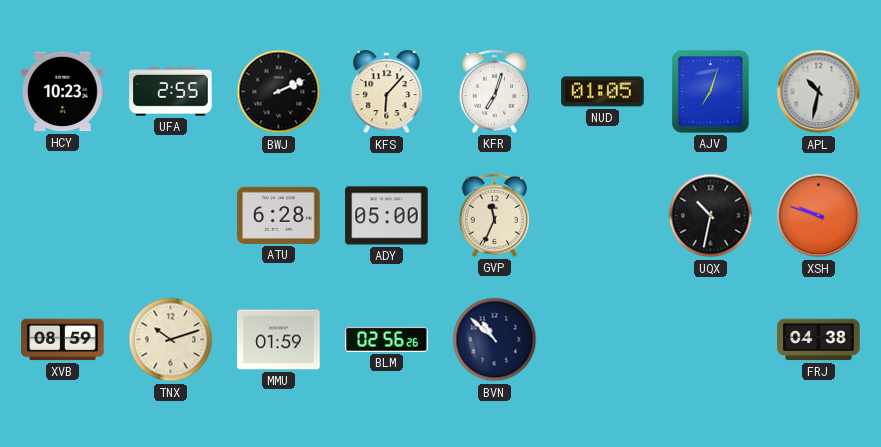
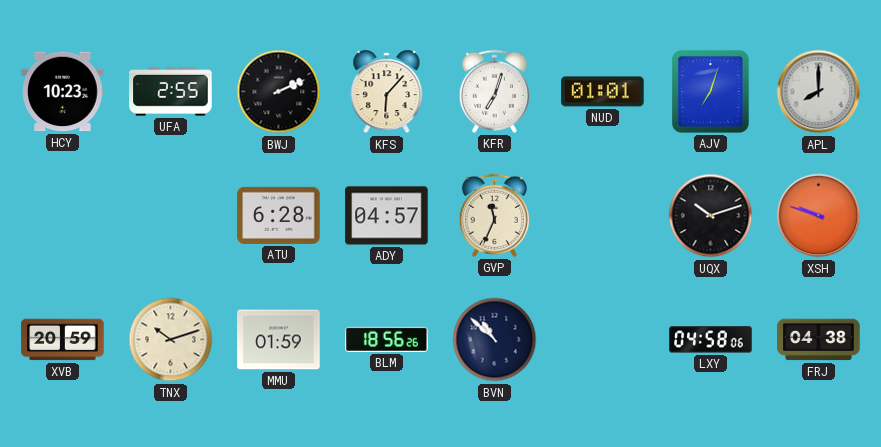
NUD: 01:05 -> 01:01
APL: 10:32 -> 8:00
ADY: 05:00 -> 04:57
UQX: 10:32 -> 10:12
XVB: 08:59 -> 20:59
BLM: 02:56 -> 18:56
LXY: none -> 04:58
